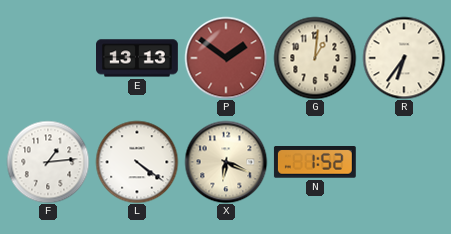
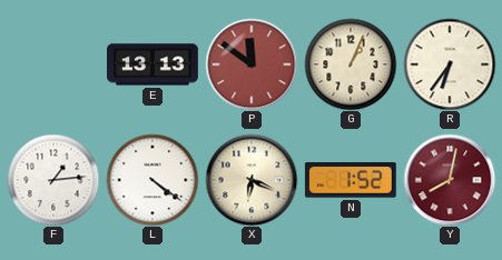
P: 1:51 -> 11:51
G: 1:01 -> 1:04
Y: none -> 8:02
